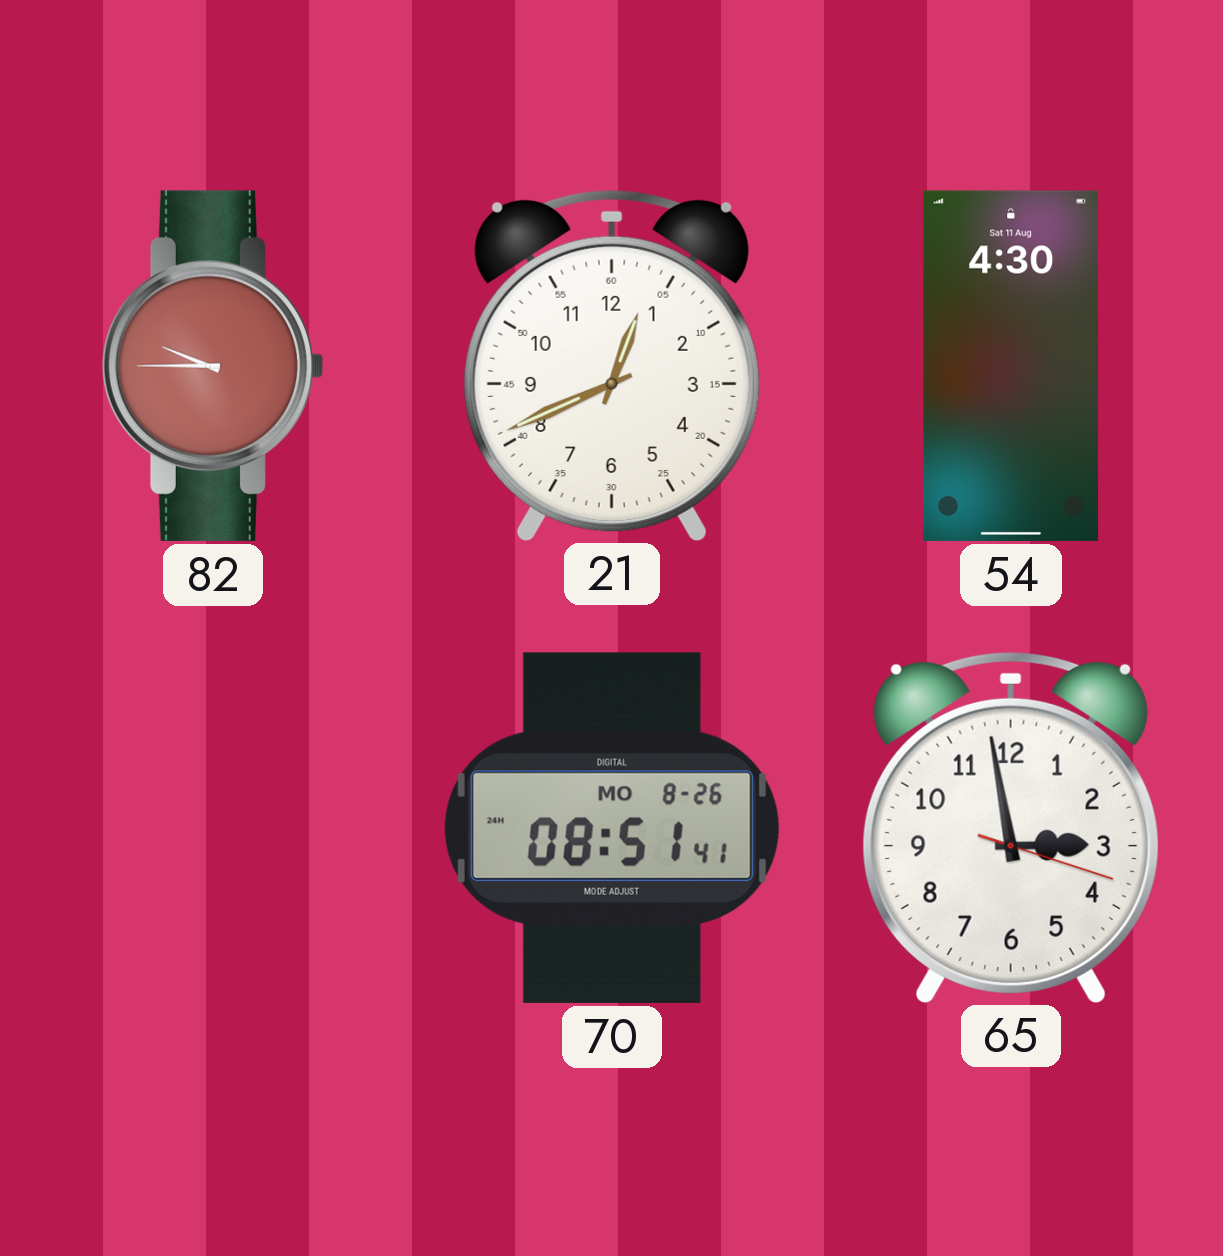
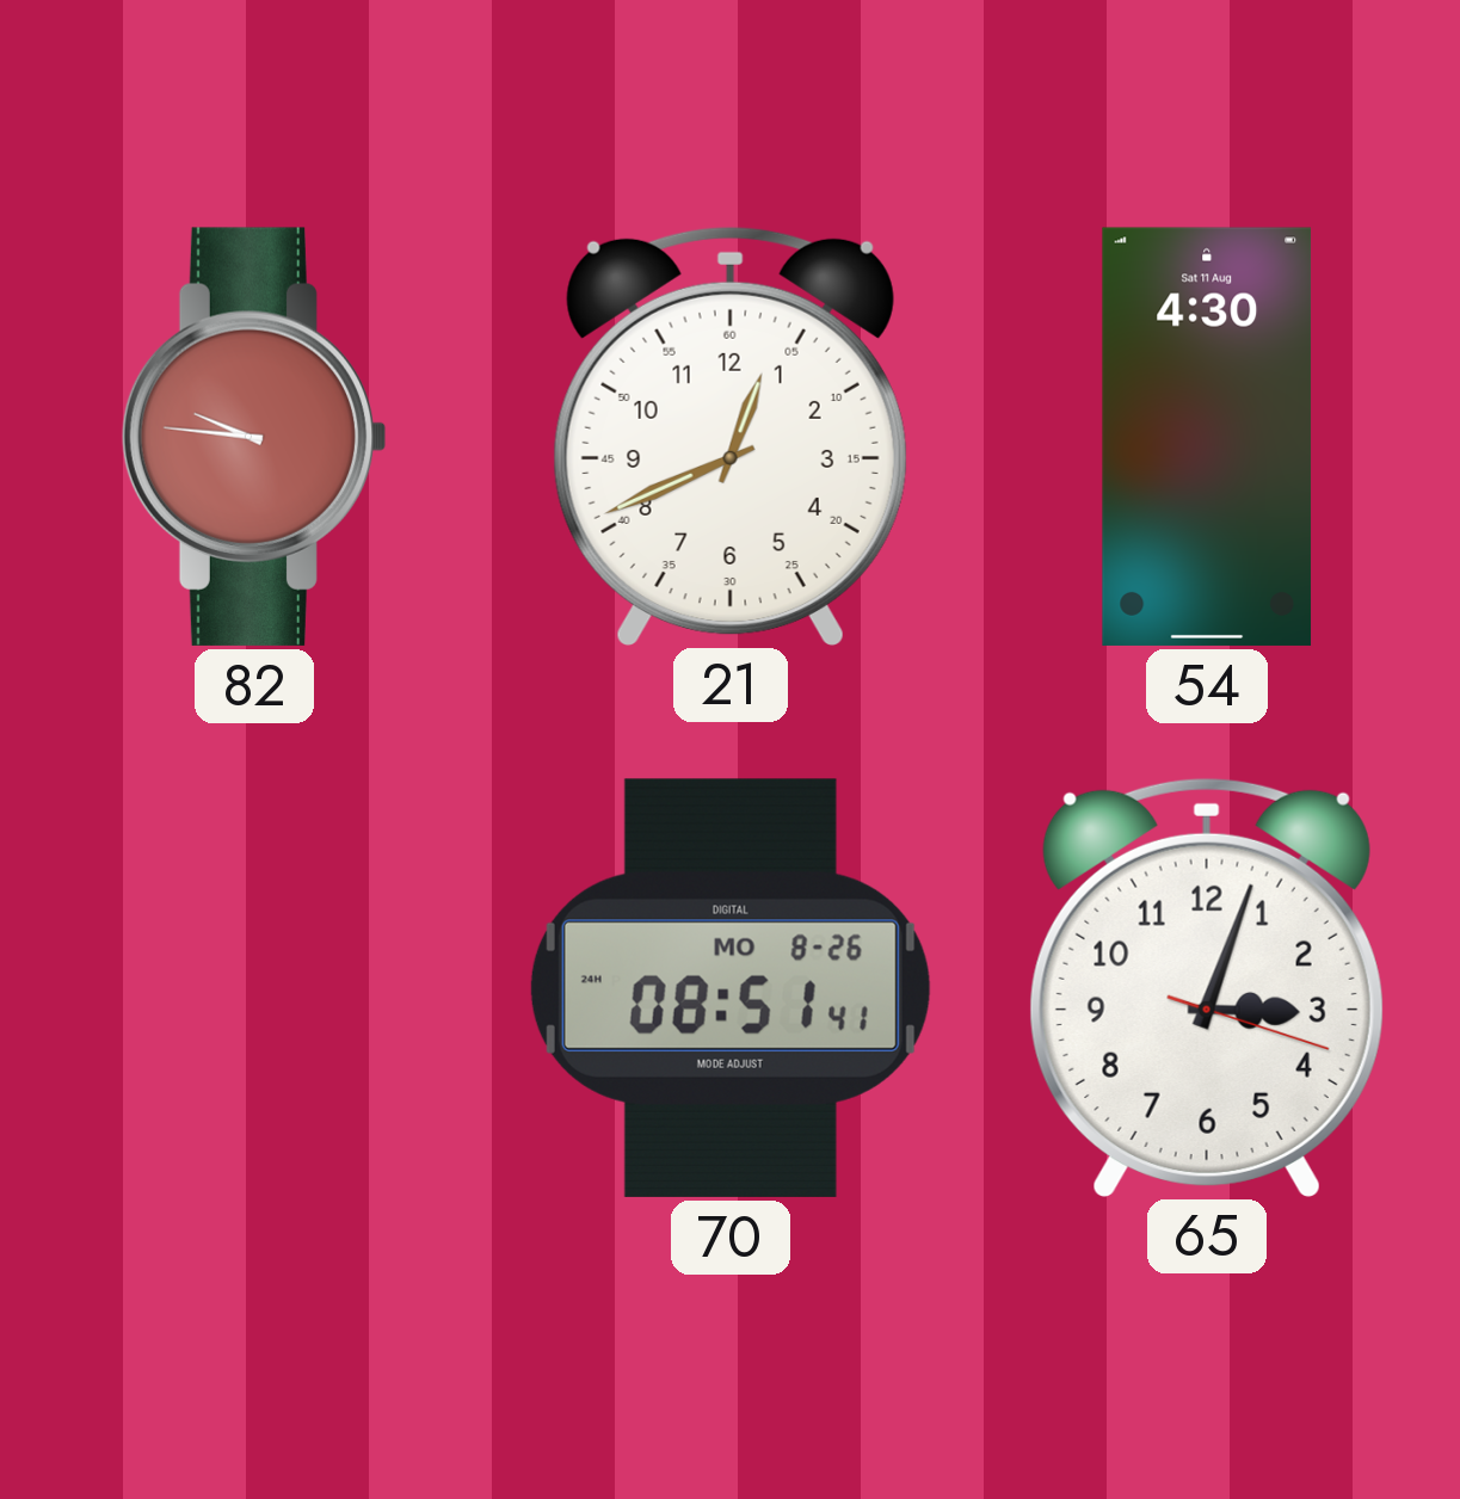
82: 9:45 -> 9:46
65: 2:58 -> 3:03
